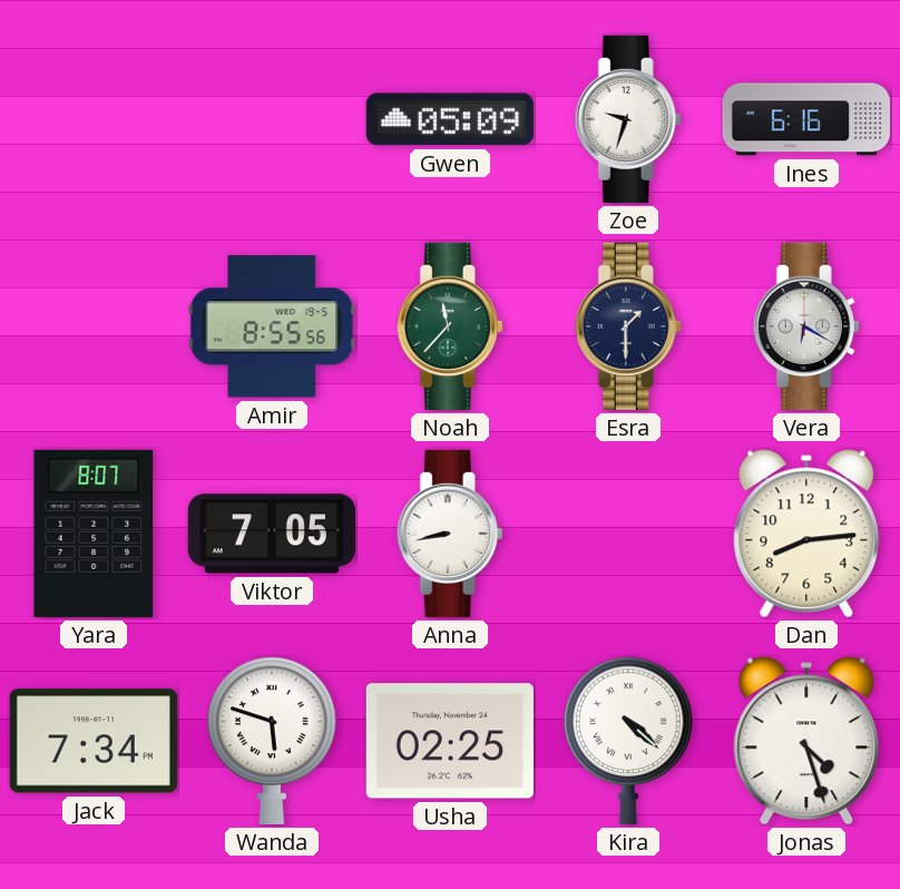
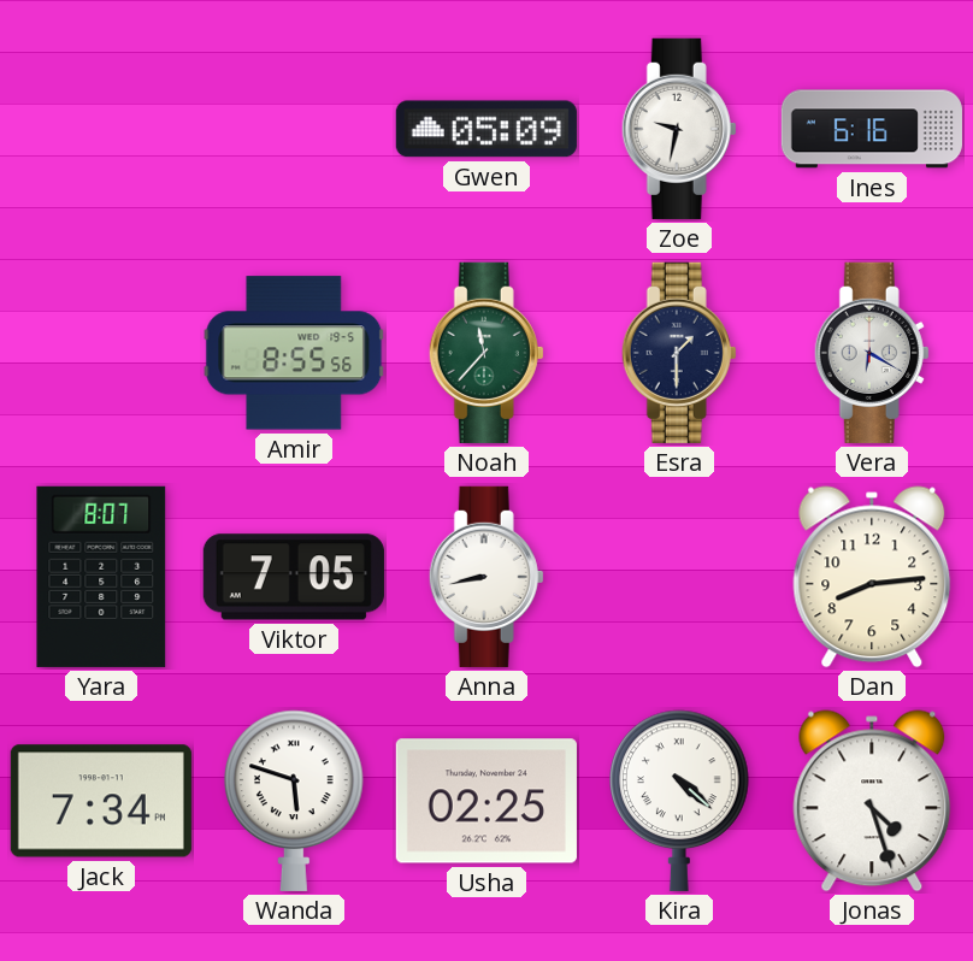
Zoe: 9:33 -> 9:32
